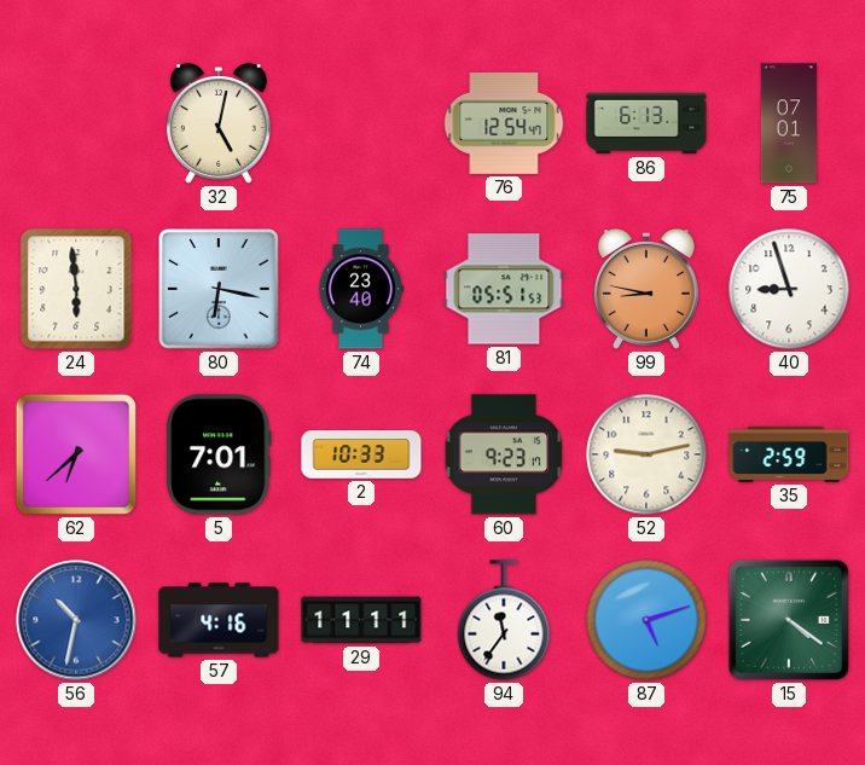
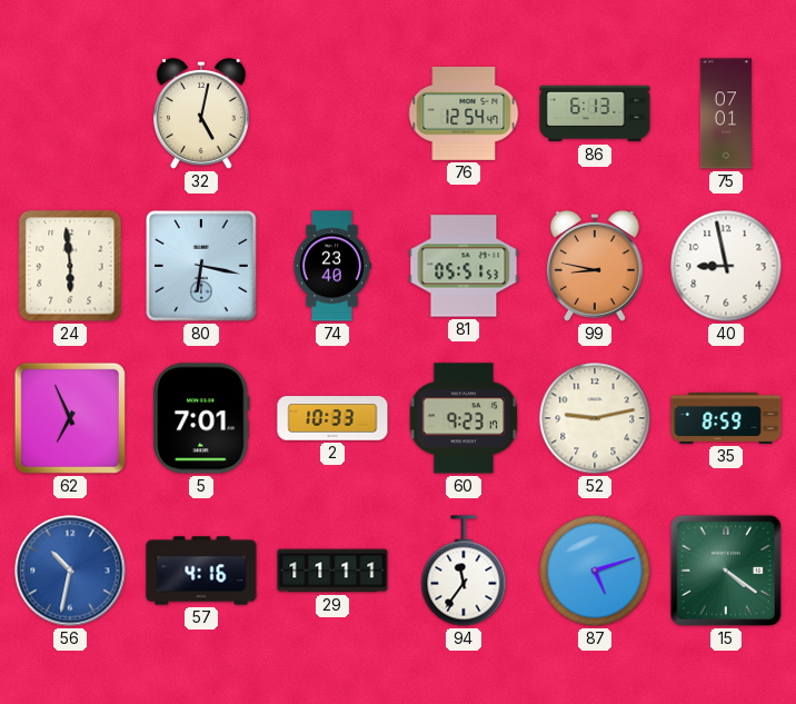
40: 8:57 -> 8:58
62: 6:38 -> 6:56
35: 2:59 -> 8:59
